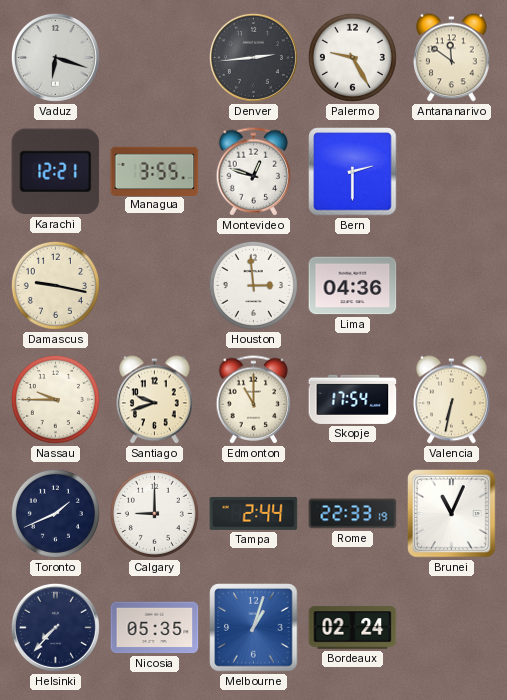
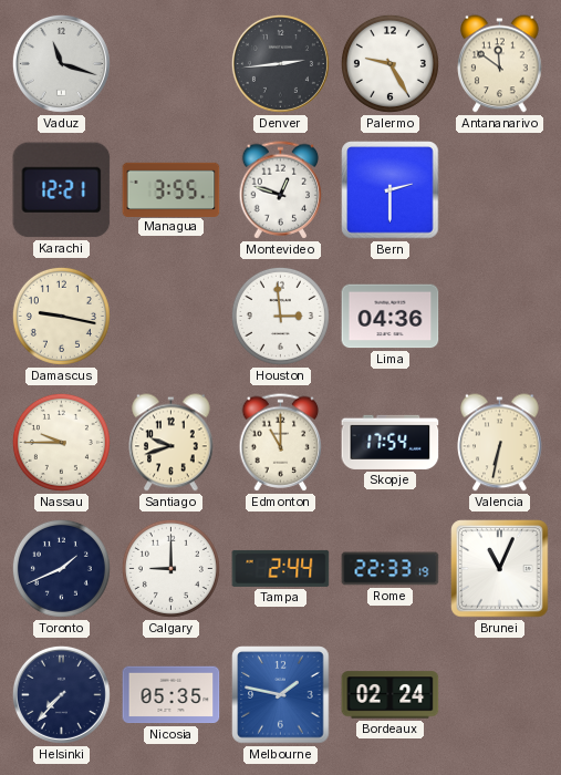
Vaduz: 6:18 -> 11:18
Melbourne: 1:03 -> 1:47
